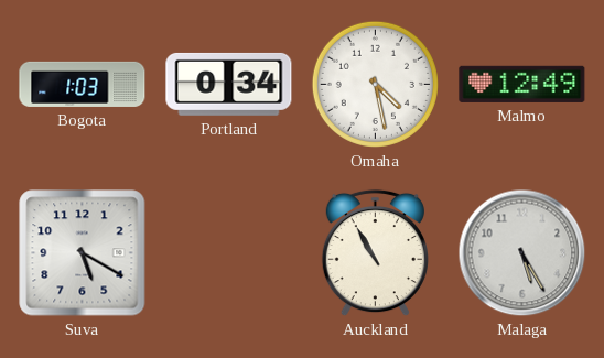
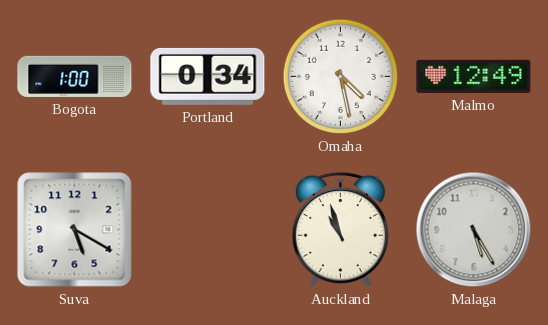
Bogota: 1:03 -> 1:00
Auckland: 10:55 -> 10:57
